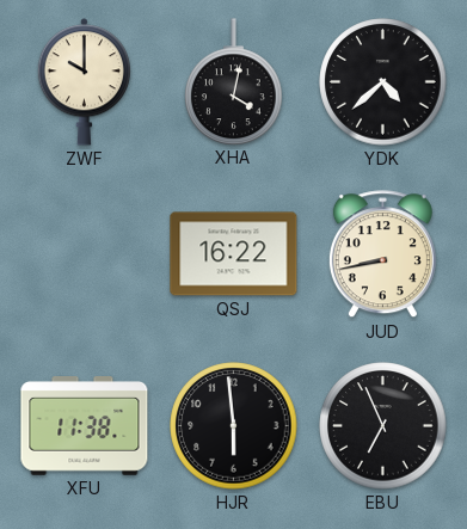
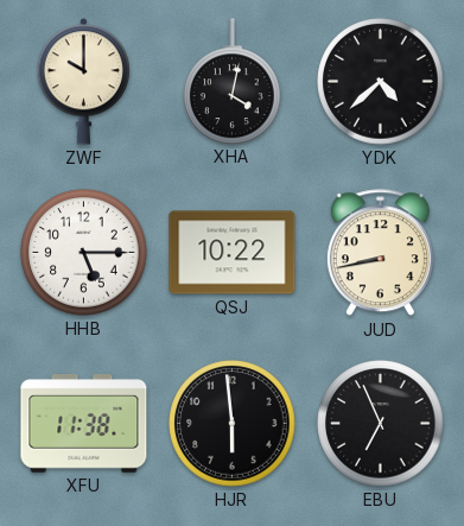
HHB: none -> 5:15
QSJ: 16:22 -> 10:22
